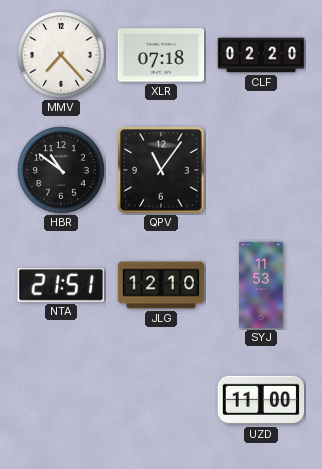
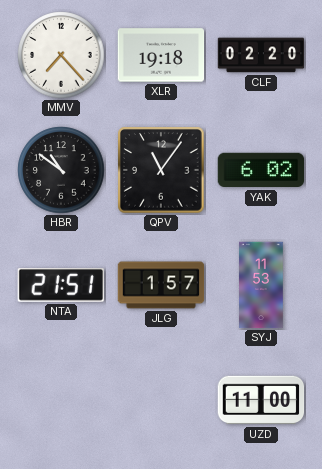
XLR: 07:18 -> 19:18
YAK: none -> 6:02
JLG: 12:10 -> 1:57
